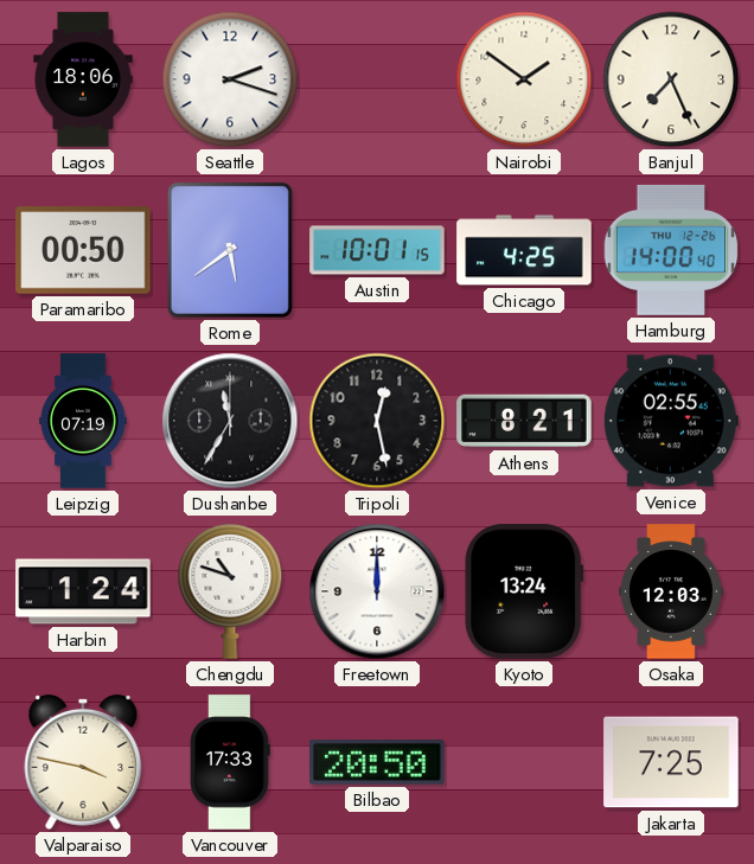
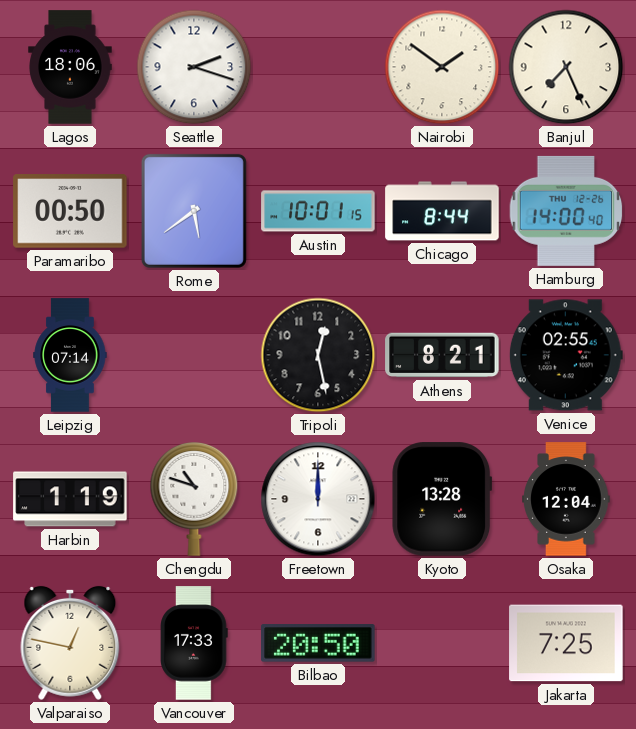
Chicago: 4:25 -> 8:44
Leipzig: 07:19 -> 07:14
Dushanbe: 11:35 -> none
Harbin: 1:24 -> 1:19
Kyoto: 13:24 -> 13:28
Osaka: 12:03 -> 12:04
Valparaiso: 3:47 -> 12:47
